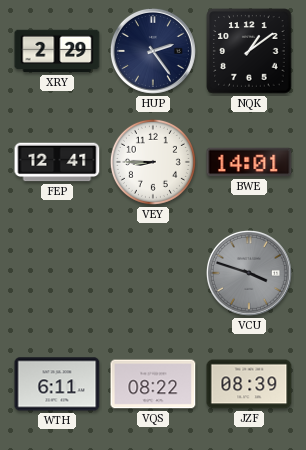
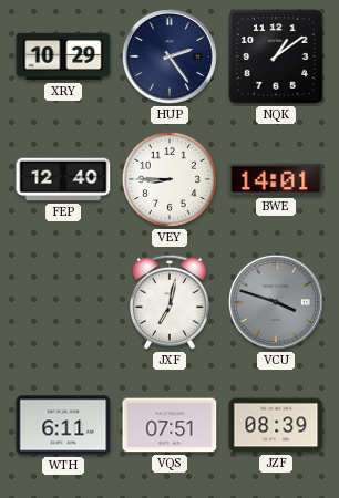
XRY: 2:29 -> 10:29
FEP: 12:41 -> 12:40
JXF: none -> 7:02
VQS: 08:22 -> 07:51
